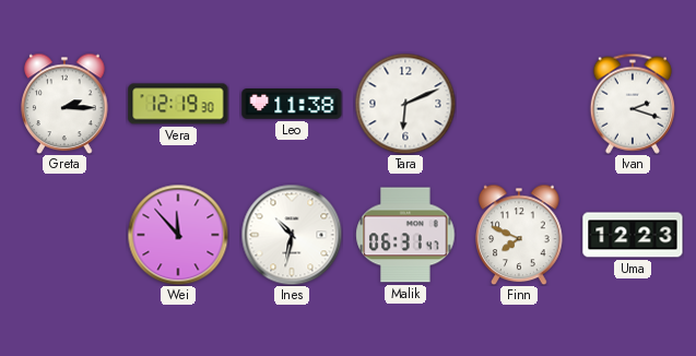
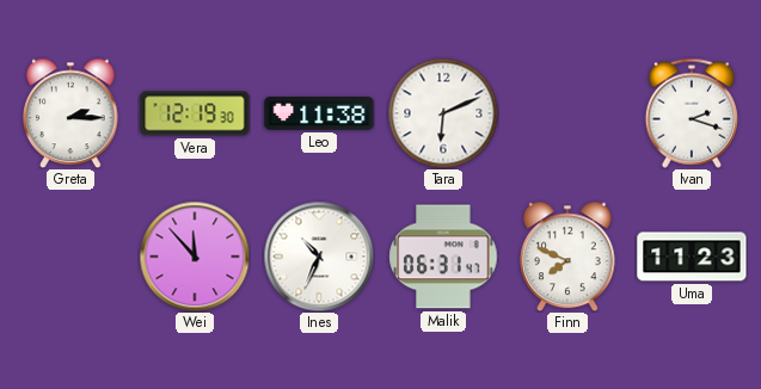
Ines: 10:32 -> 10:34
Uma: 12:23 -> 11:23
